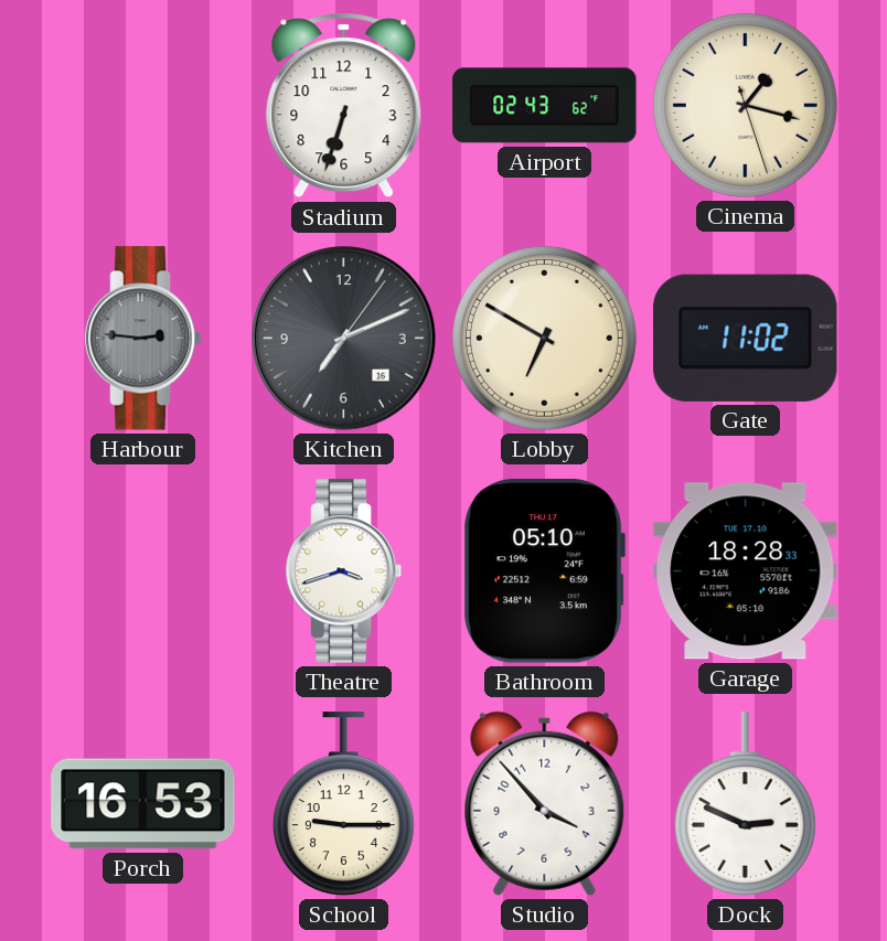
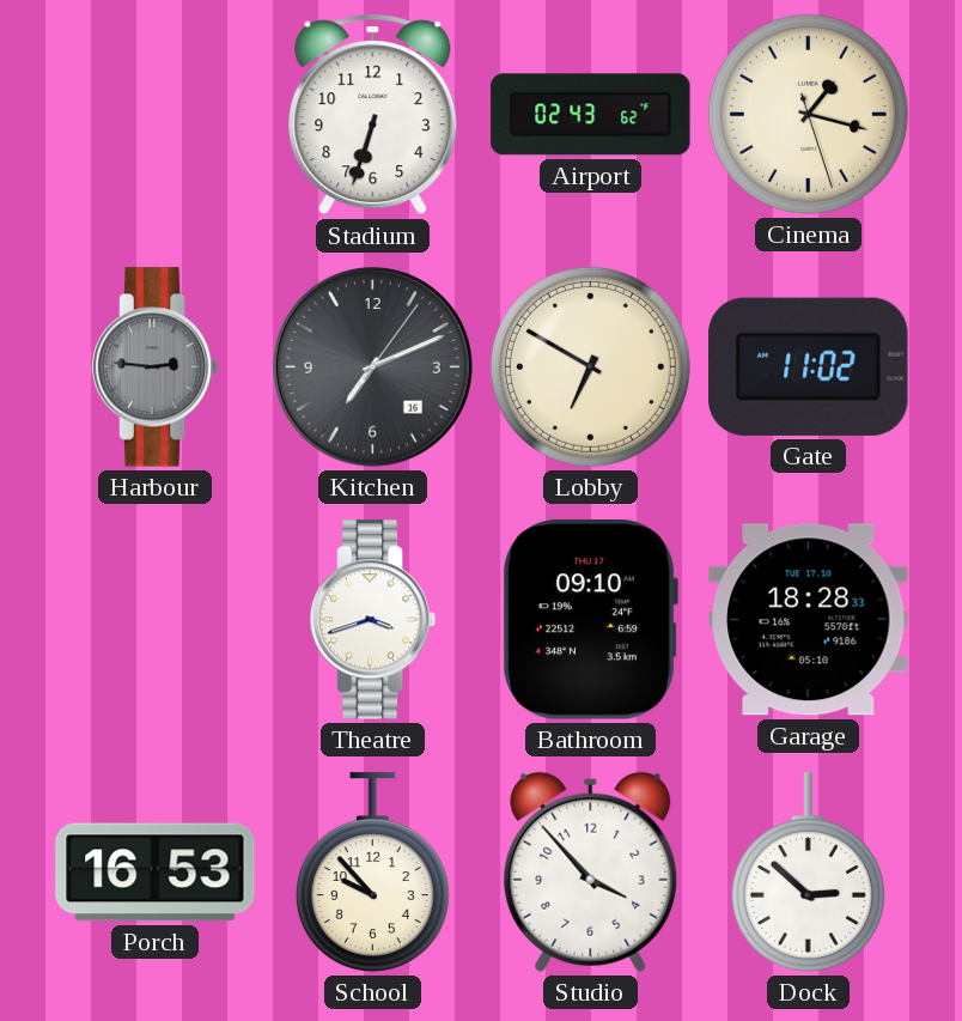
Bathroom: 05:10 -> 09:10
School: 9:15 -> 9:53
Dock: 2:49 -> 2:52
